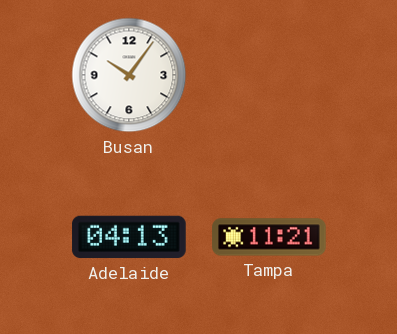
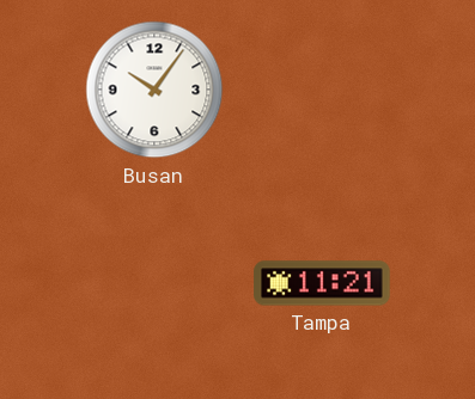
Adelaide: 04:13 -> none
